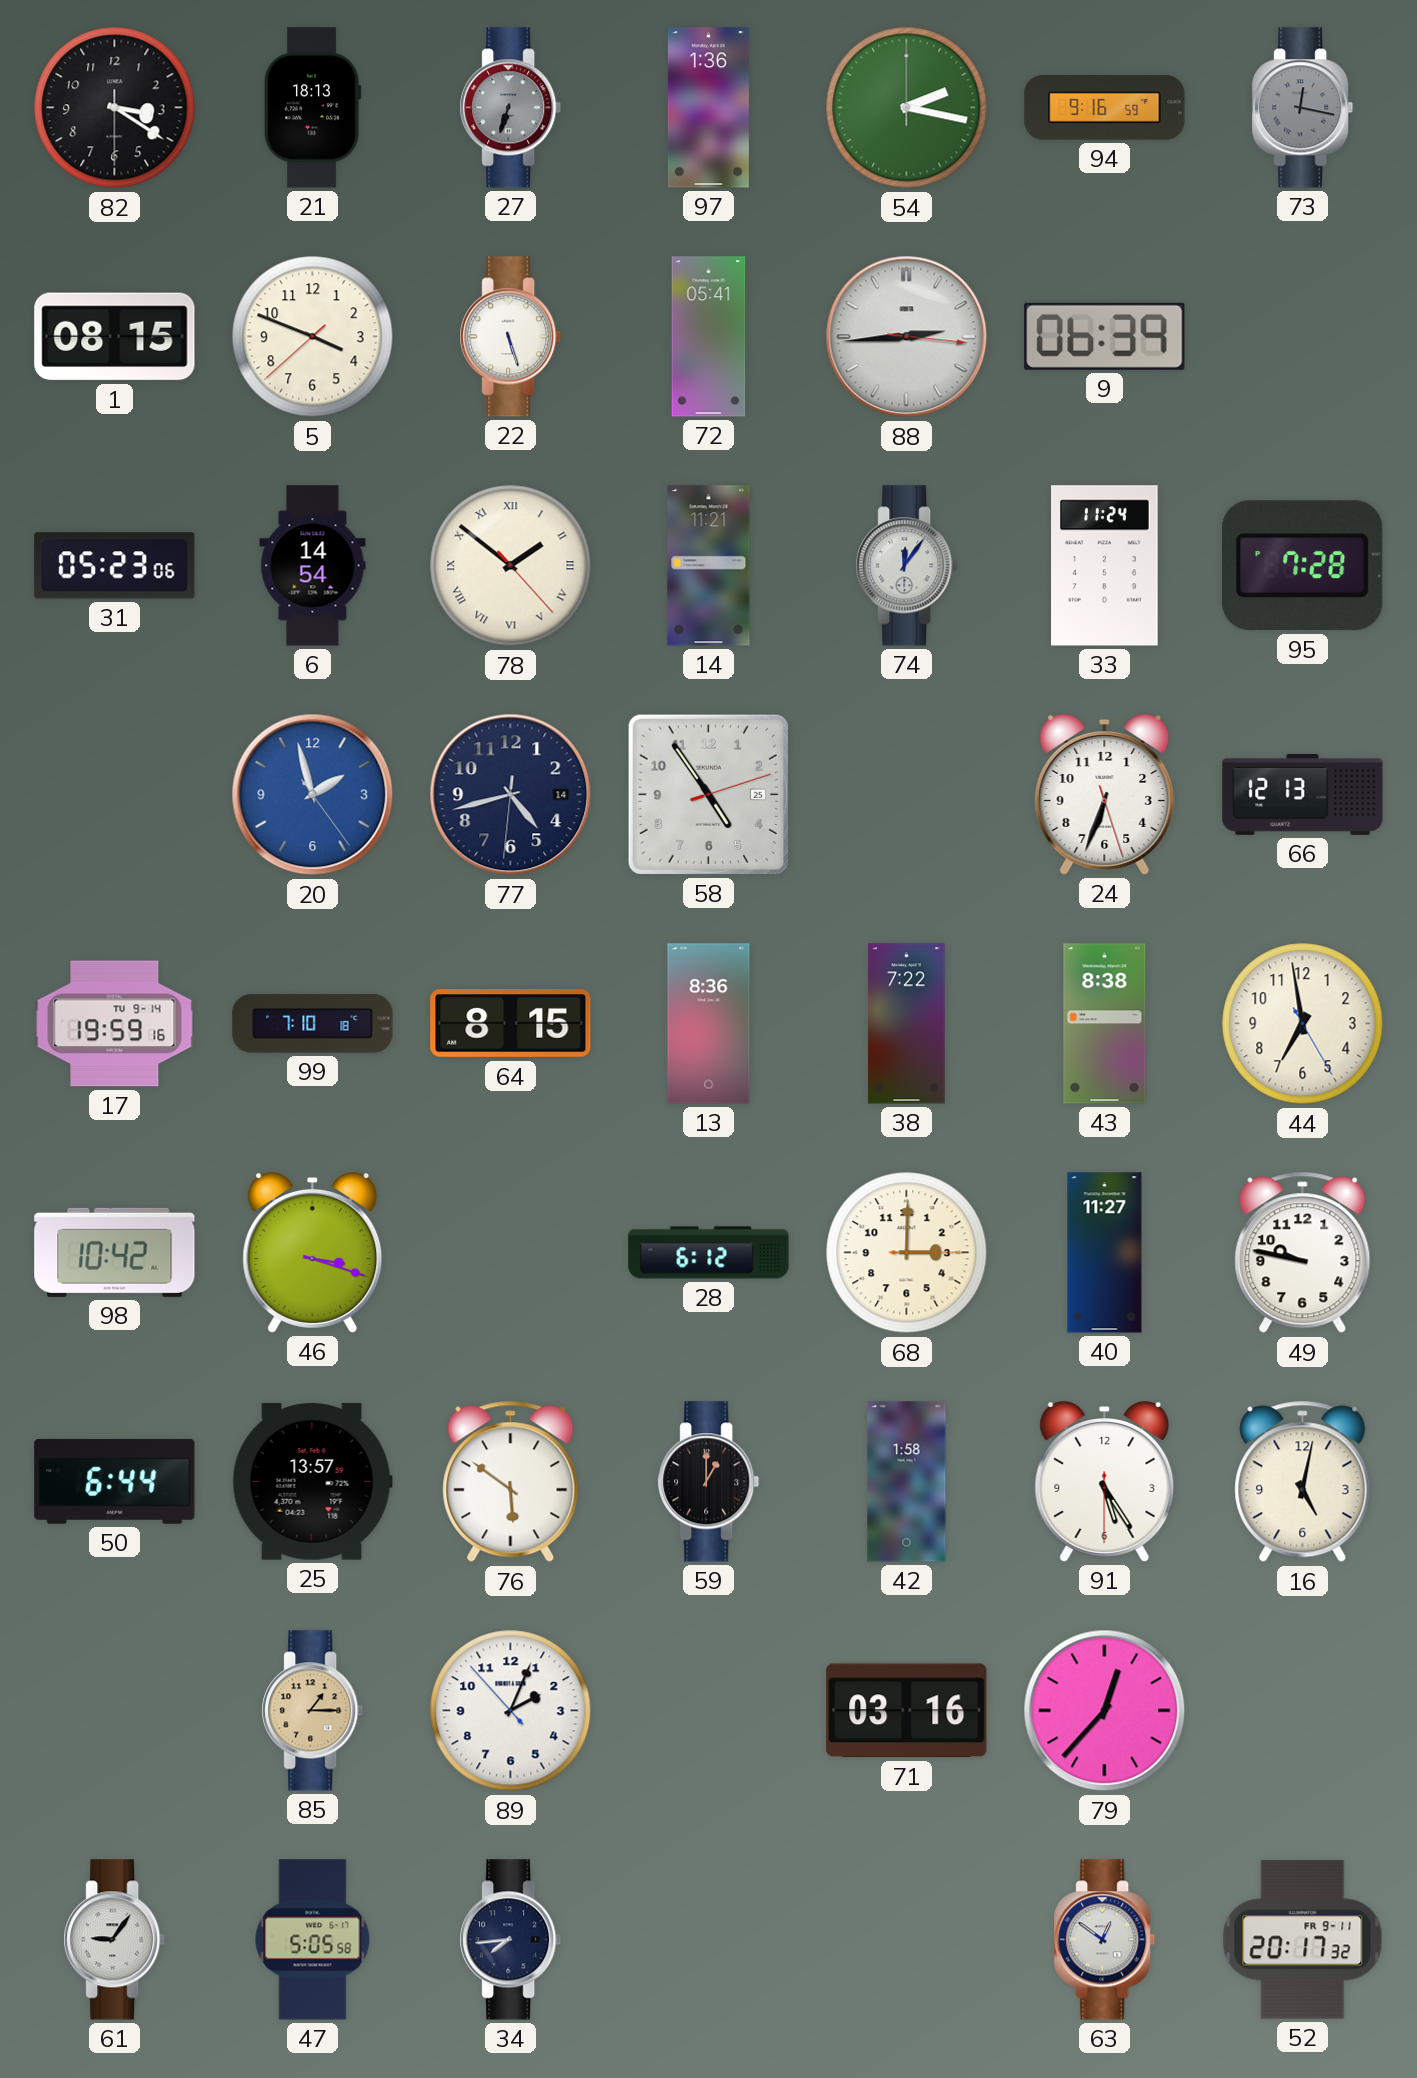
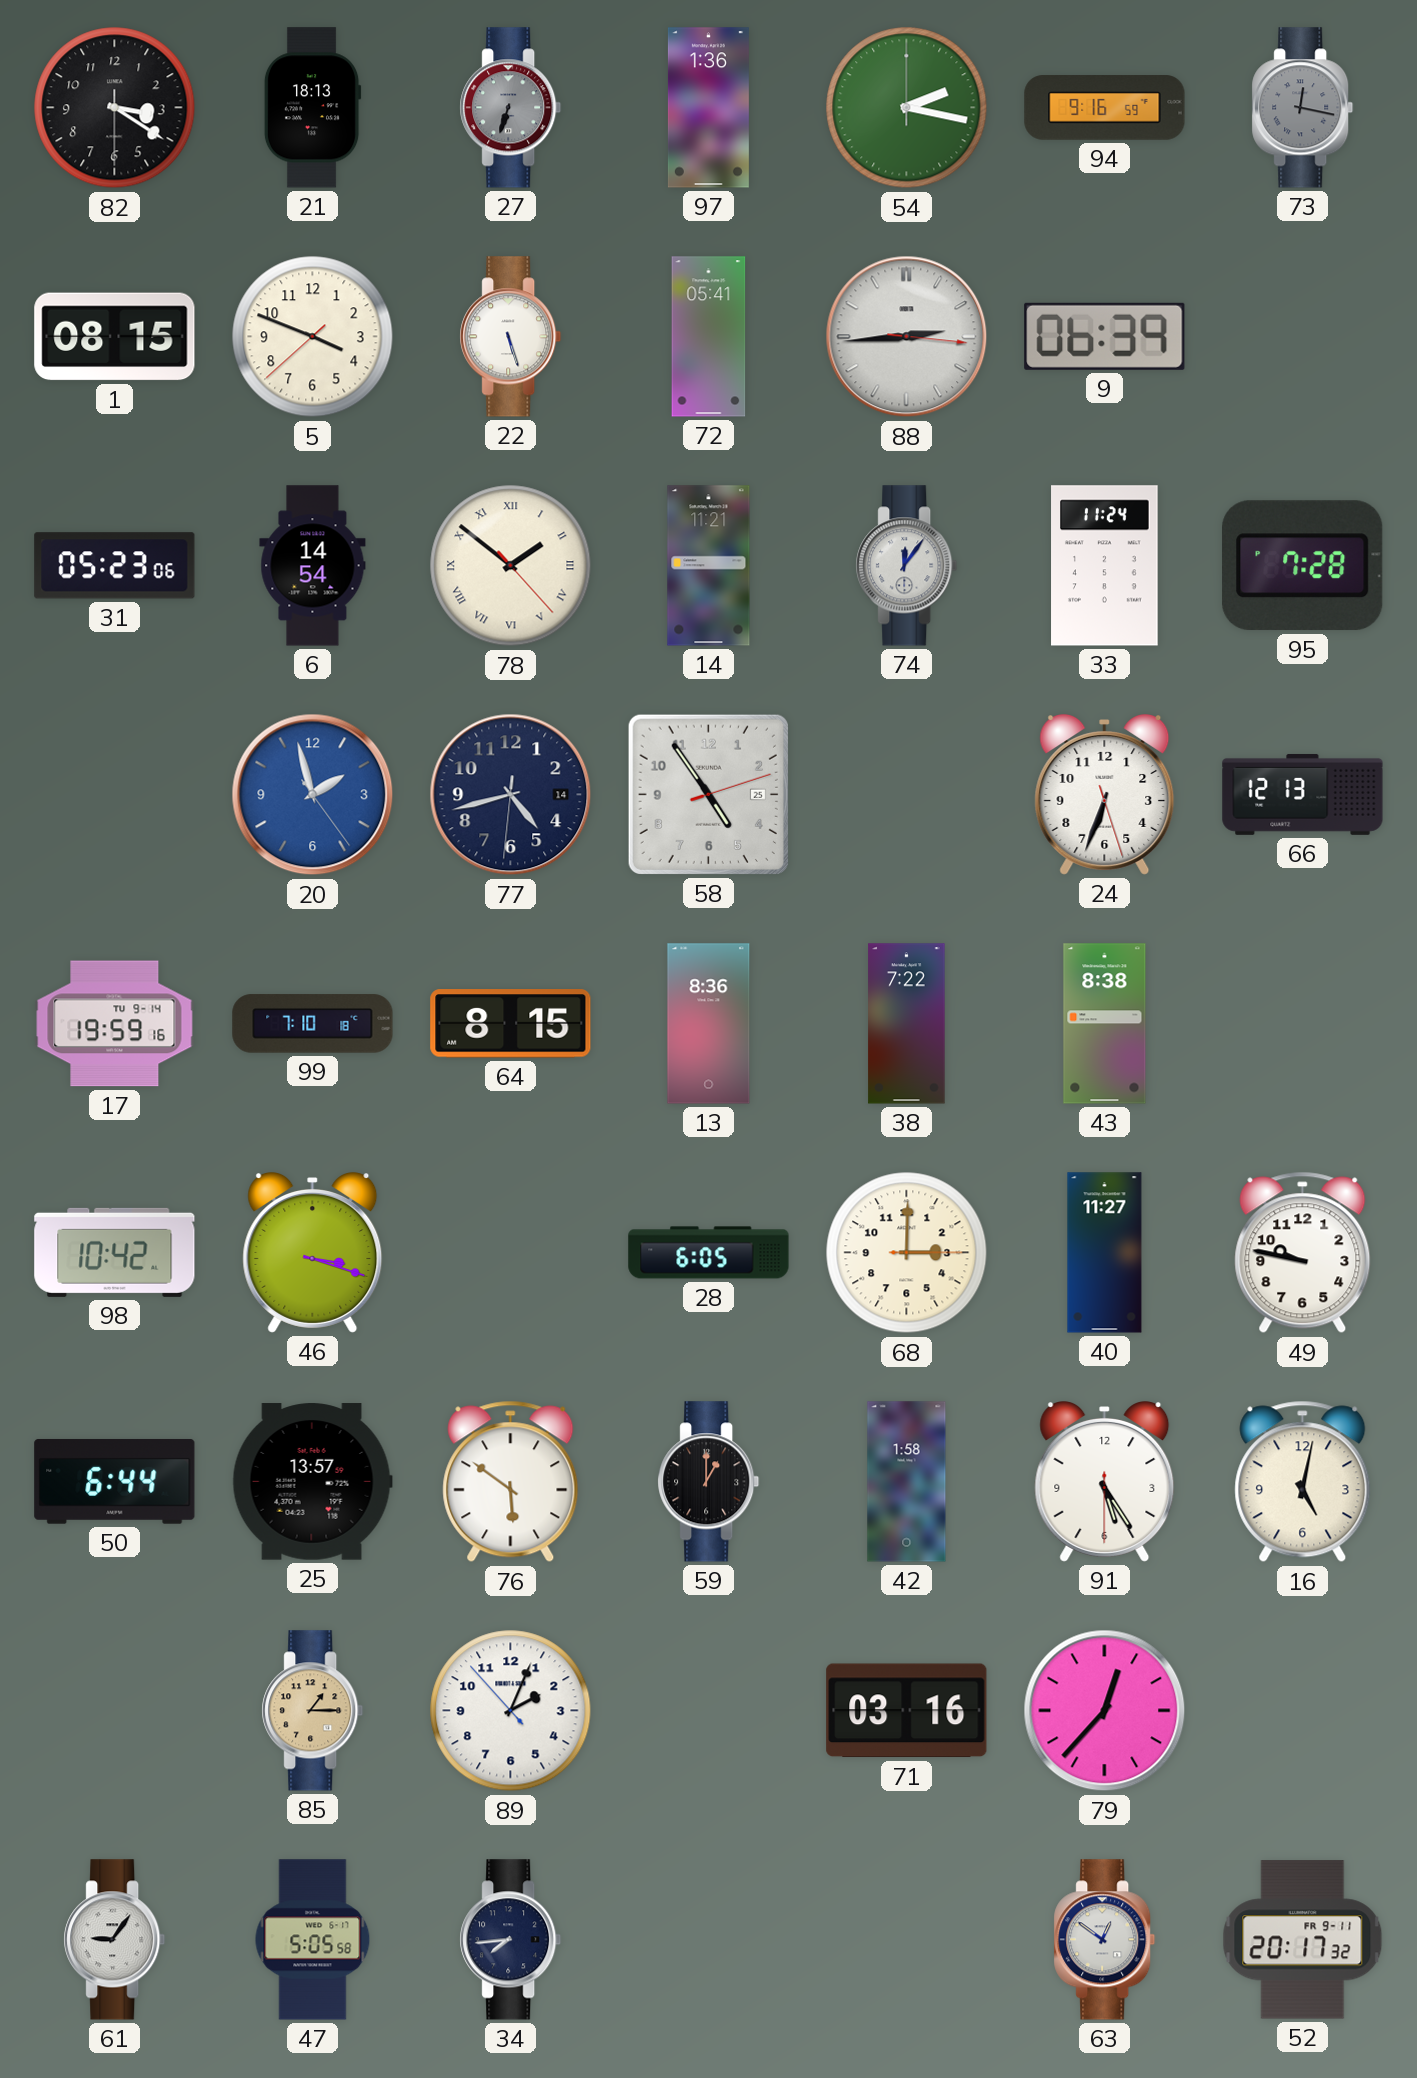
44: 6:58 -> none
28: 6:12 -> 6:05
